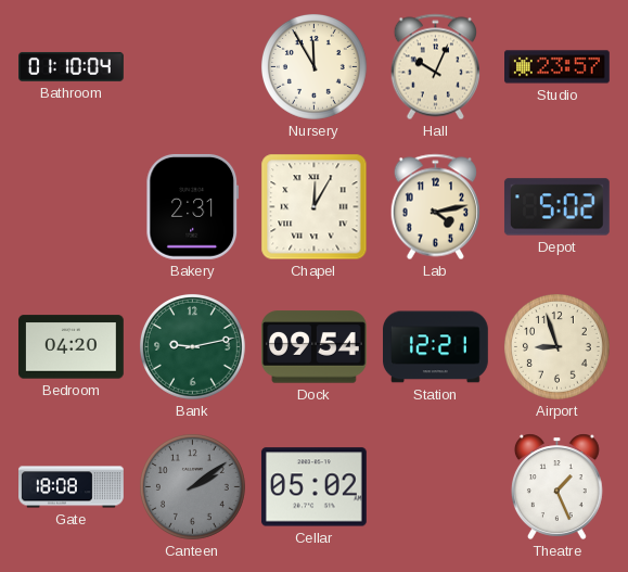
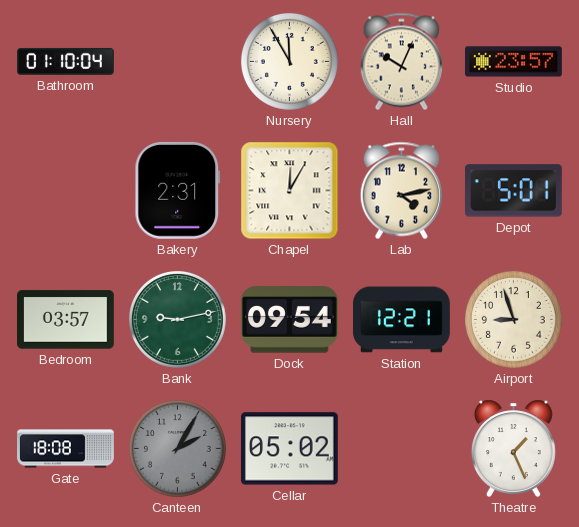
Depot: 5:02 -> 5:01
Bedroom: 04:20 -> 03:57
Canteen: 2:09 -> 2:05
